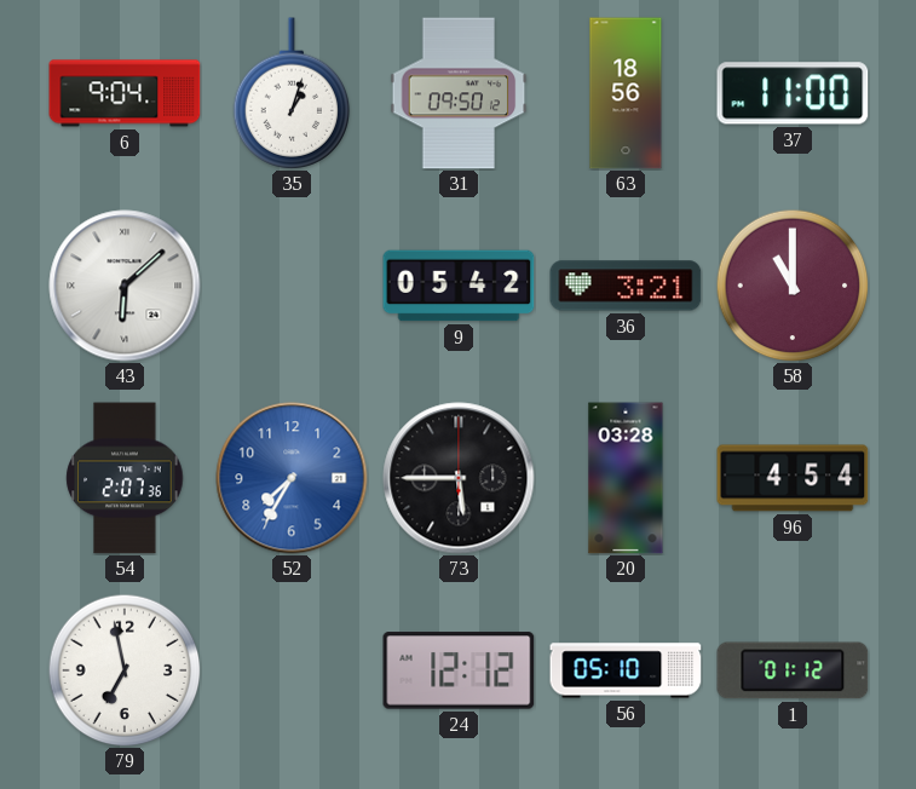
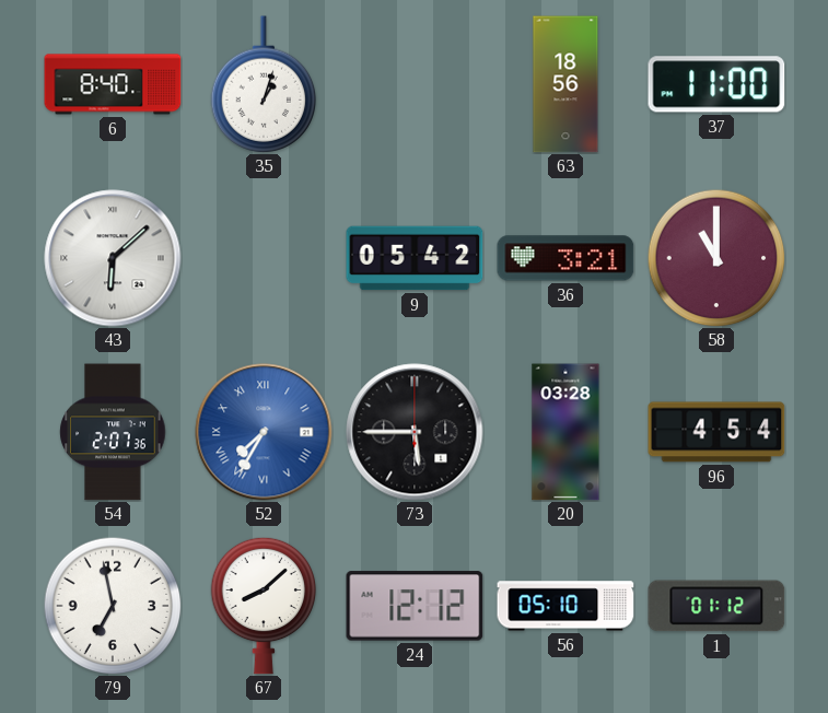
6: 9:04 -> 8:40
31: 09:50 -> none
52 numerals: Arabic -> Roman
67: none -> 8:08
